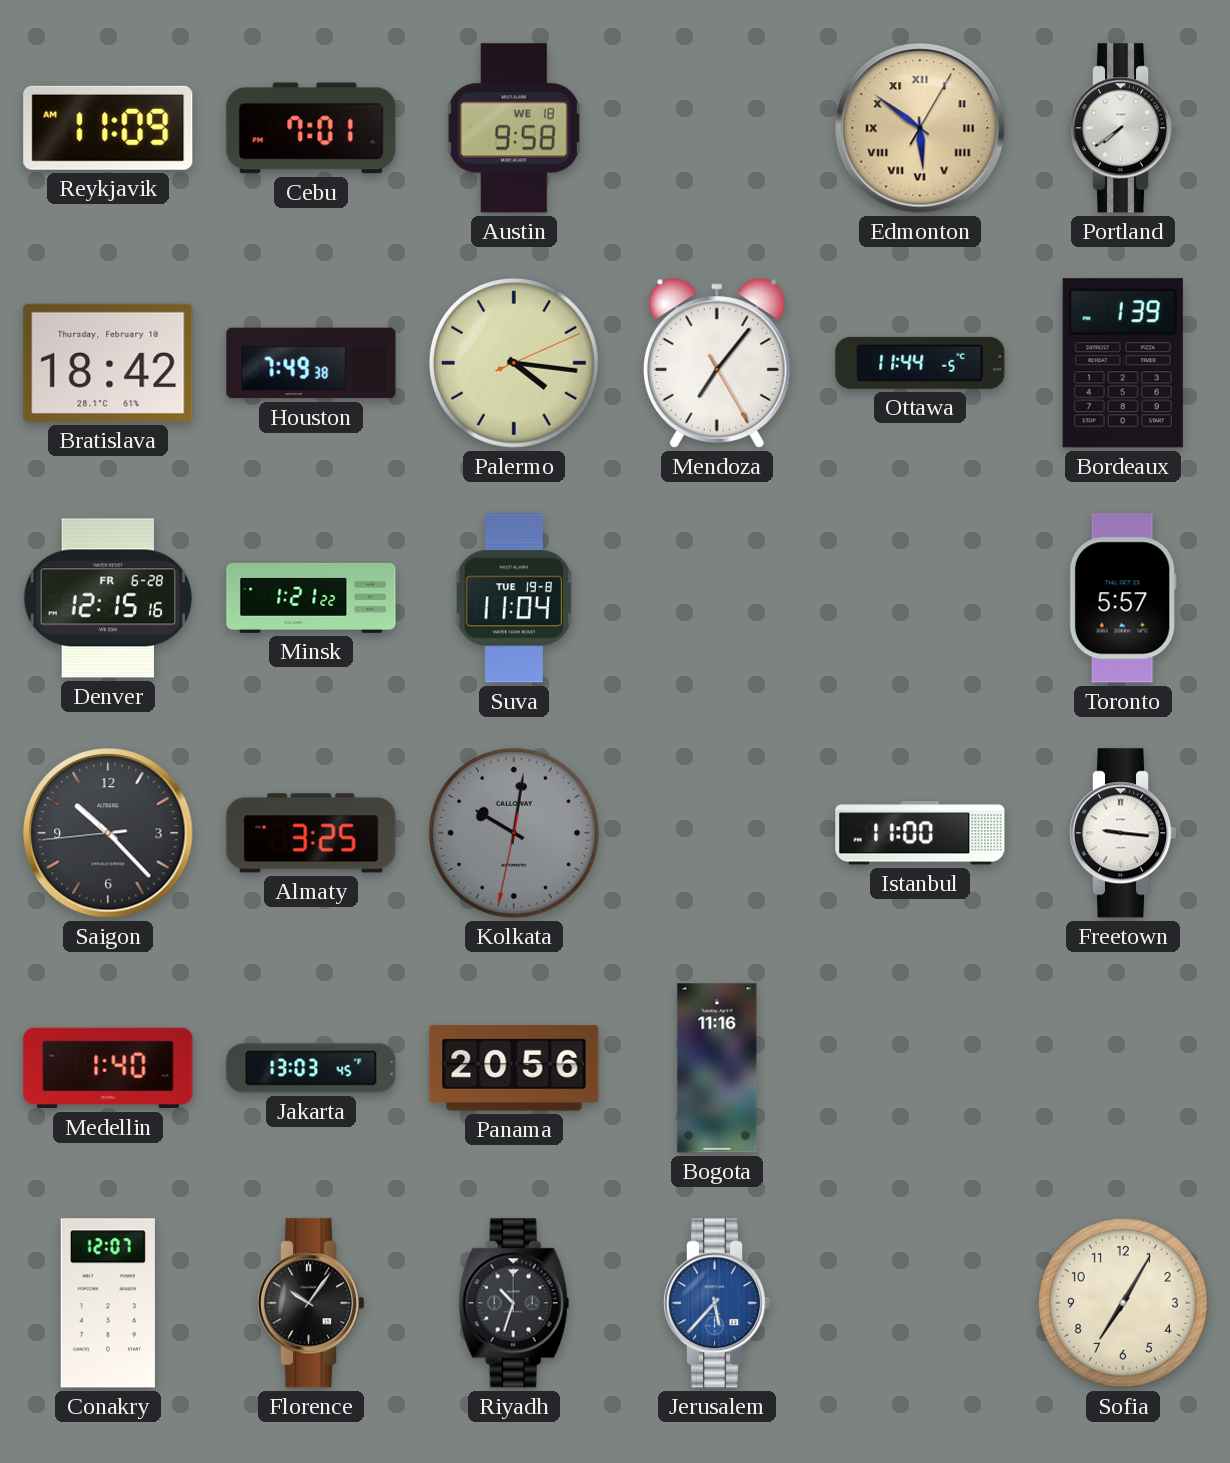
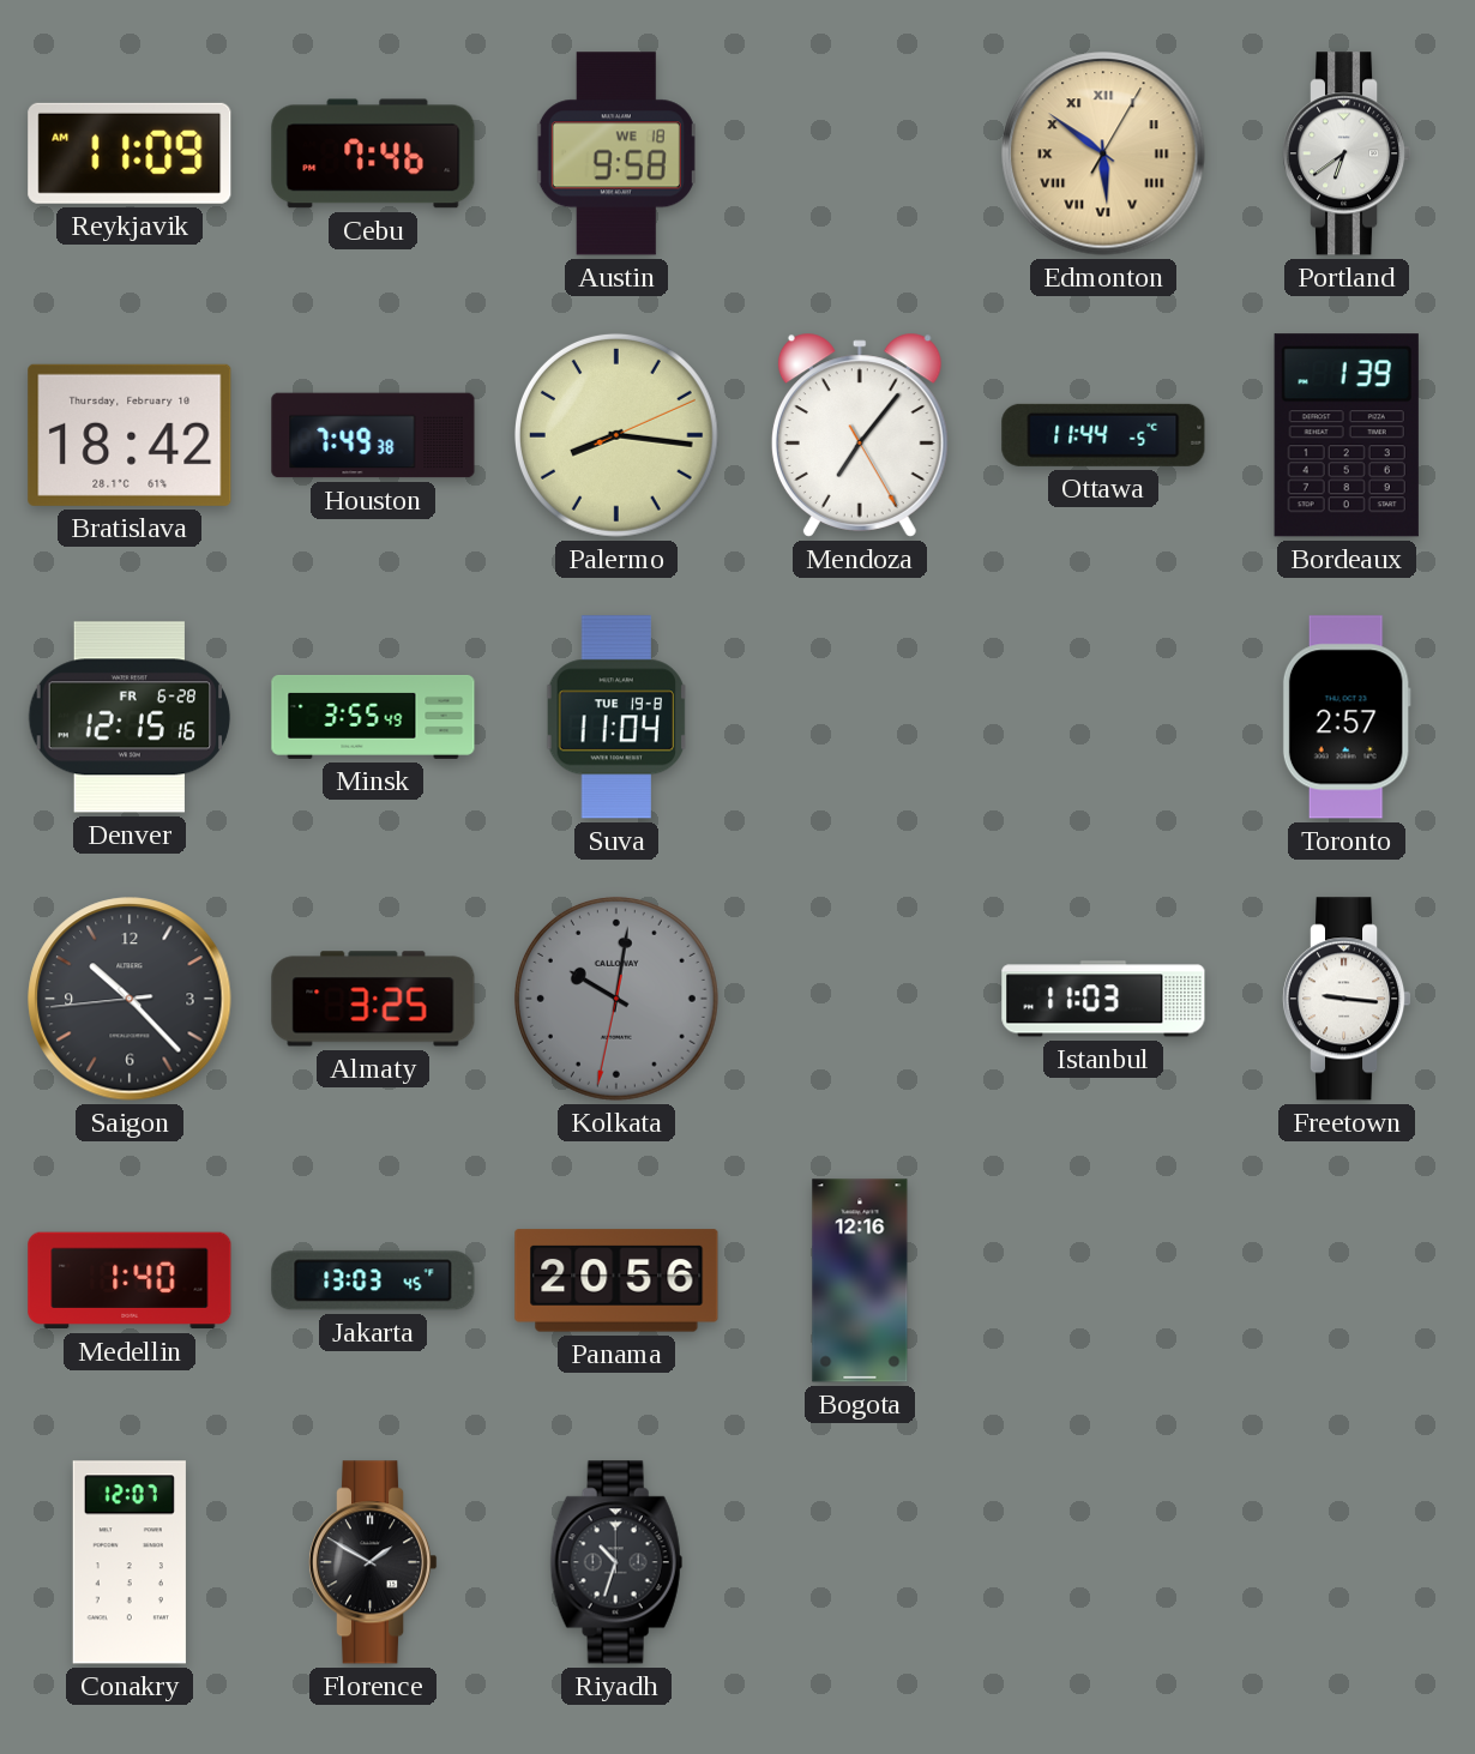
Cebu: 7:01 -> 7:46
Portland: 7:39 -> 6:39
Palermo: 4:16 -> 8:16
Minsk: 1:21 -> 3:55
Toronto: 5:57 -> 2:57
Istanbul: 11:00 -> 11:03
Bogota: 11:16 -> 12:16
Florence: 10:06 -> 1:50
Jerusalem: 5:37 -> none
Sofia: 7:05 -> none
